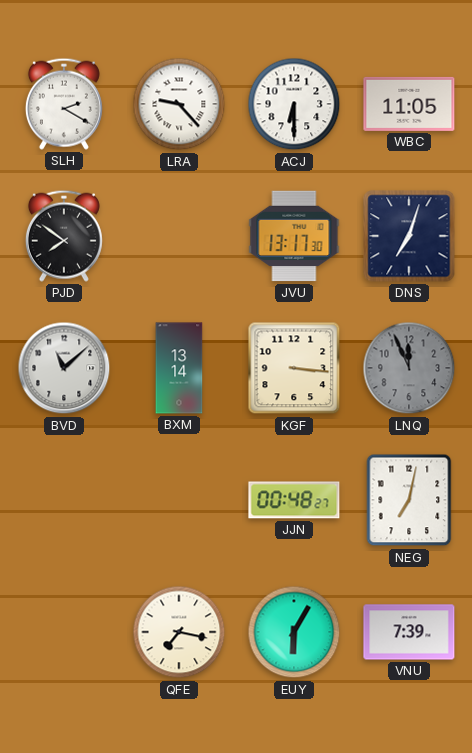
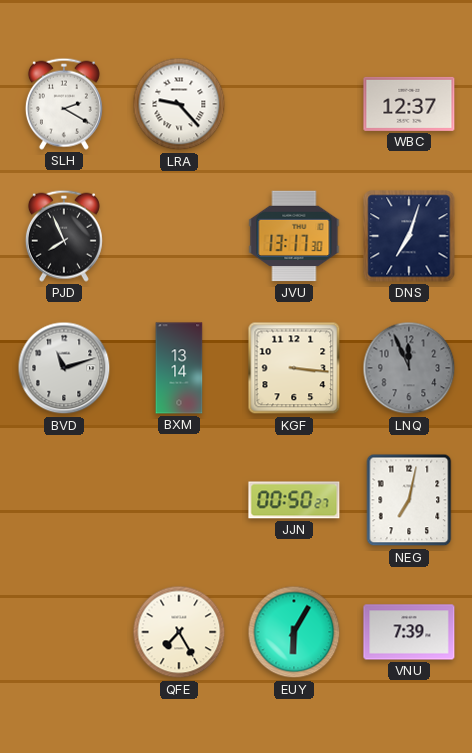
ACJ: 6:30 -> none
WBC: 11:05 -> 12:37
PJD: 7:51 -> 7:56
BVD: 11:08 -> 11:12
JJN: 00:48 -> 00:50
QFE: 7:17 -> 7:25
